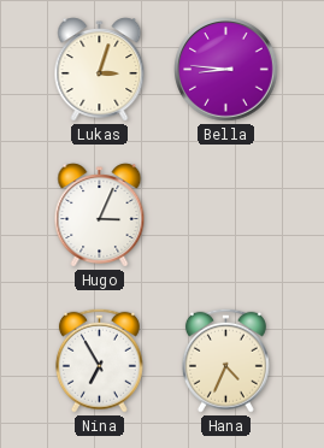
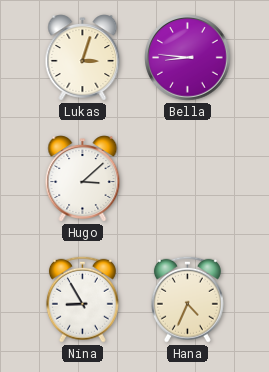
Hugo: 3:04 -> 3:08
Nina: 6:55 -> 8:55
